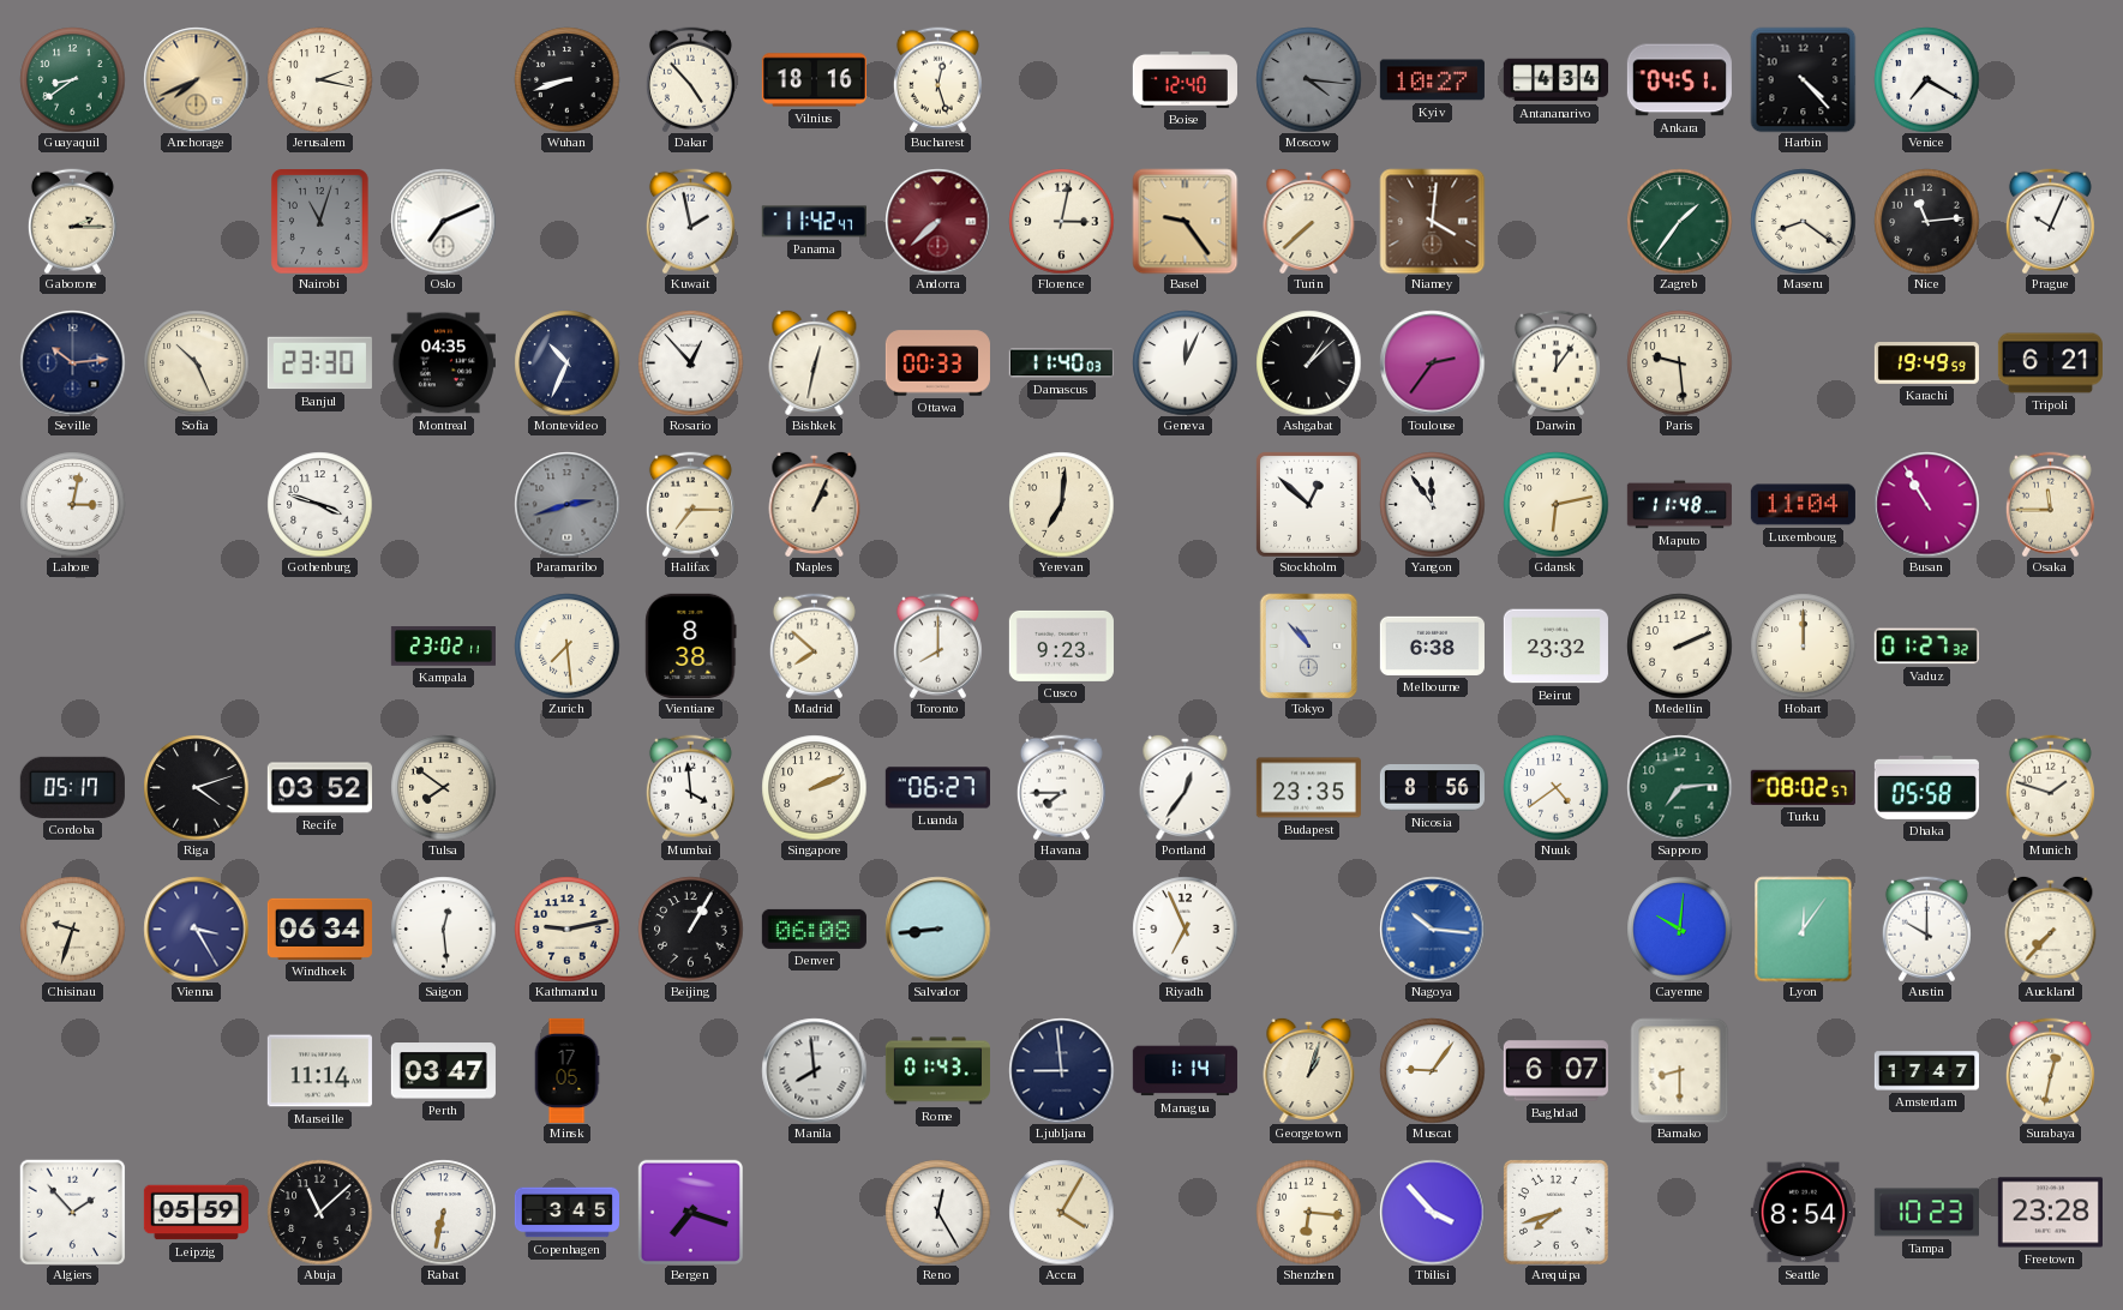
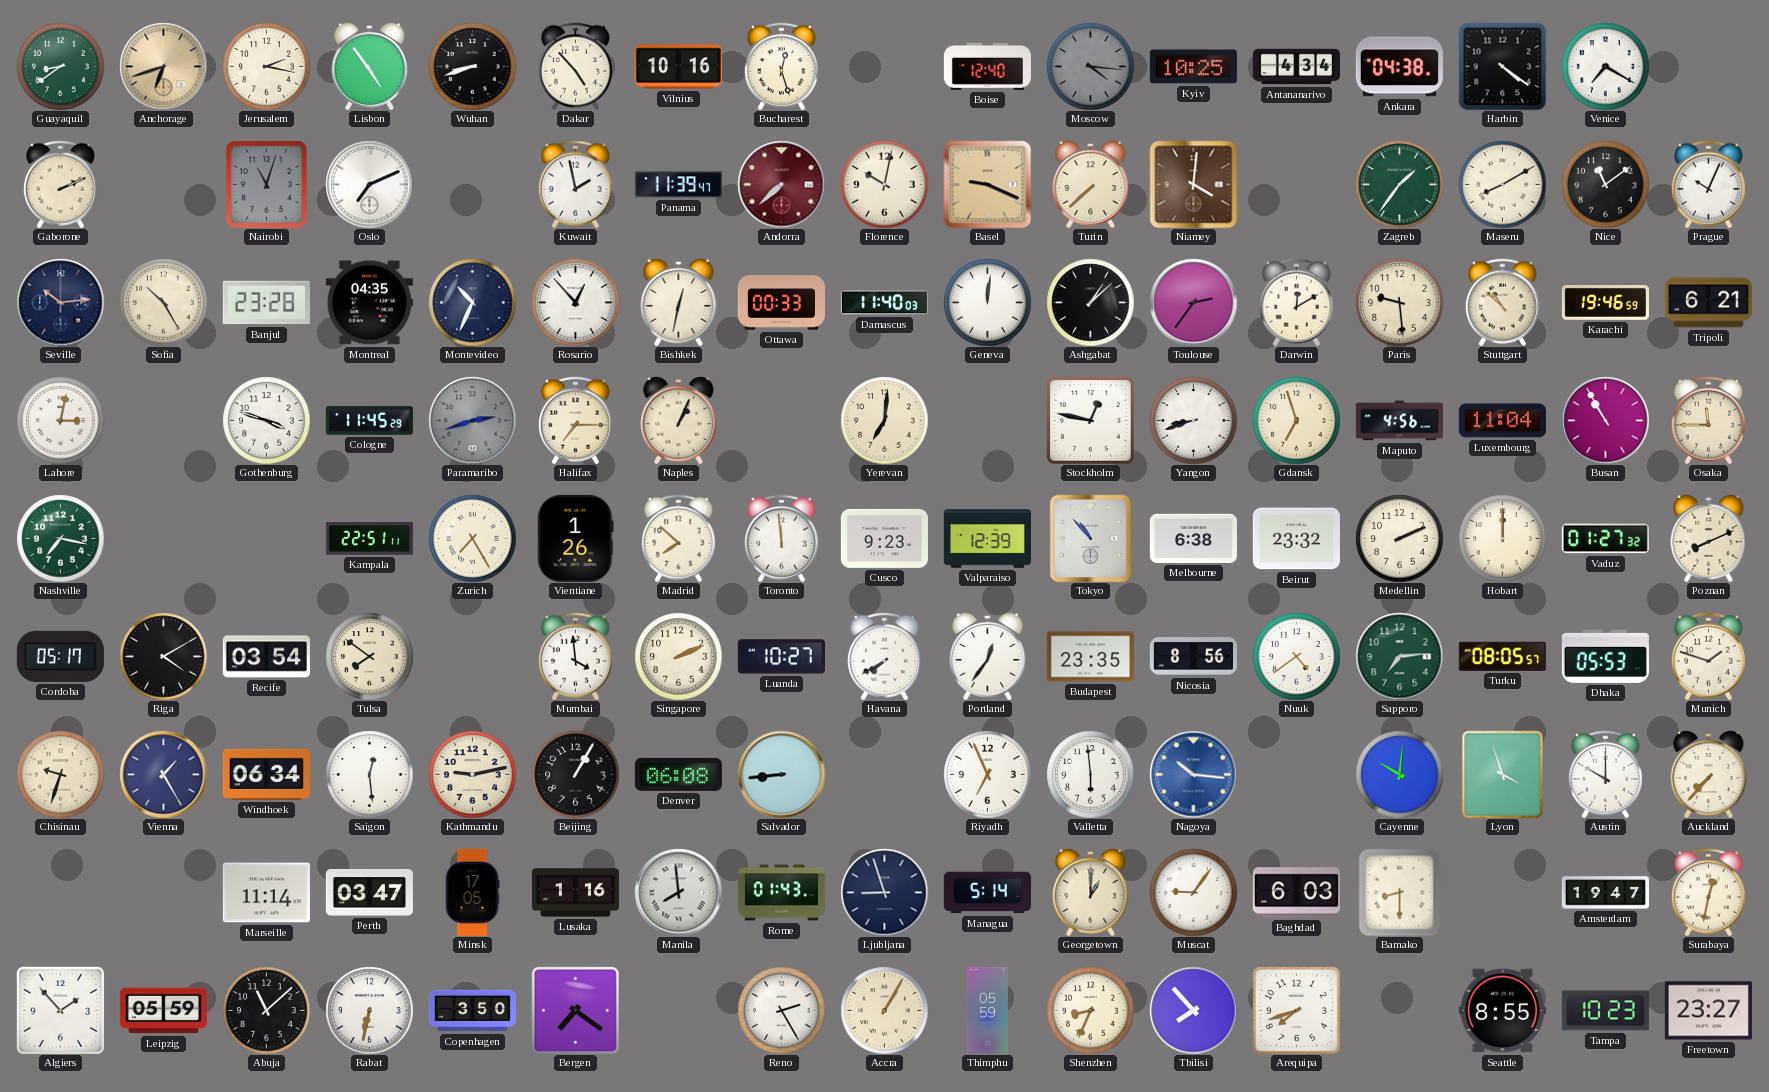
Anchorage: 7:41 -> 6:42
Lisbon: none -> 4:54
Vilnius: 18:16 -> 10:16
Kyiv: 10:27 -> 10:25
Ankara: 04:51 -> 04:38
Harbin: 4:23 -> 4:21
Gaborone: 2:15 -> 2:11
Panama: 11:42 -> 11:39
Florence: 3:02 -> 10:02
Basel: 9:24 -> 9:19
Maseru: 8:21 -> 8:10
Nice: 11:14 -> 11:09
Sofia: 10:26 -> 10:25
Banjul: 23:30 -> 23:28
Geneva: 12:04 -> 12:01
Darwin: 12:06 -> 12:10
Stuttgart: none -> 10:52
Karachi: 19:49 -> 19:46
Cologne: none -> 11:45
Stockholm: 12:52 -> 12:47
Yangon: 11:54 -> 8:42
Gdansk: 6:13 -> 6:57
Maputo: 11:48 -> 4:56
Nashville: none -> 7:17
Kampala: 23:02 -> 22:51
Zurich: 7:29 -> 7:25
Vientiane: 8:38 -> 1:26
Toronto: 8:00 -> 11:59
Valparaiso: none -> 12:39
Poznan: none -> 8:11
Riga: 4:12 -> 4:10
Recife: 03:52 -> 03:54
Luanda: 06:27 -> 10:27
Havana: 7:45 -> 7:40
Turku: 08:02 -> 08:05
Dhaka: 05:58 -> 05:53
Vienna: 3:25 -> 1:25
Valletta: none -> 5:59
Lyon: 12:06 -> 3:57
Lusaka: none -> 1:16
Ljubljana: 8:59 -> 8:57
Managua: 1:14 -> 5:14
Georgetown: 1:03 -> 1:00
Baghdad: 6:07 -> 6:03
Amsterdam: 17:47 -> 19:47
Copenhagen: 3:45 -> 3:50
Bergen: 7:18 -> 7:21
Reno: 12:25 -> 2:25
Accra: 4:05 -> 1:05
Thimphu: none -> 05:59
Shenzhen: 6:16 -> 8:34
Tbilisi: 3:53 -> 7:53
Seattle: 8:54 -> 8:55
Freetown: 23:28 -> 23:27
